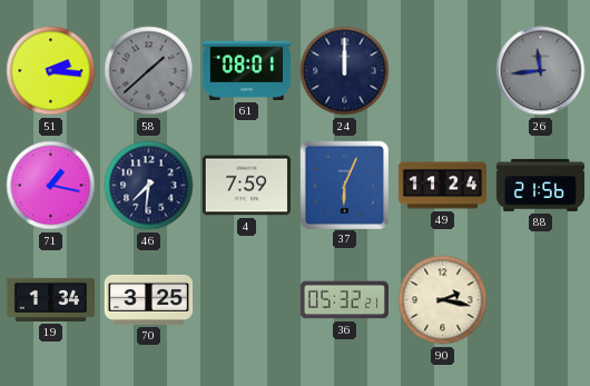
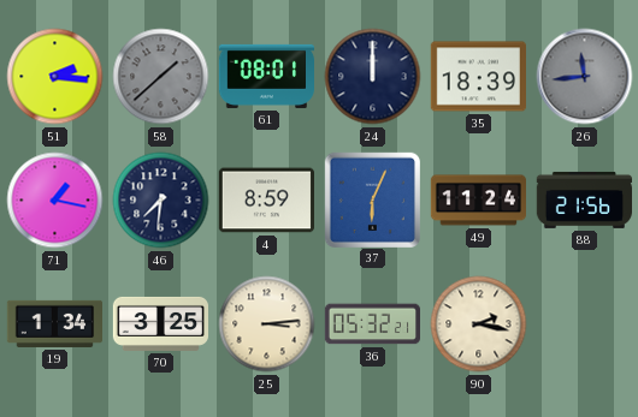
35: none -> 18:39
4: 7:59 -> 8:59
25: none -> 3:14
